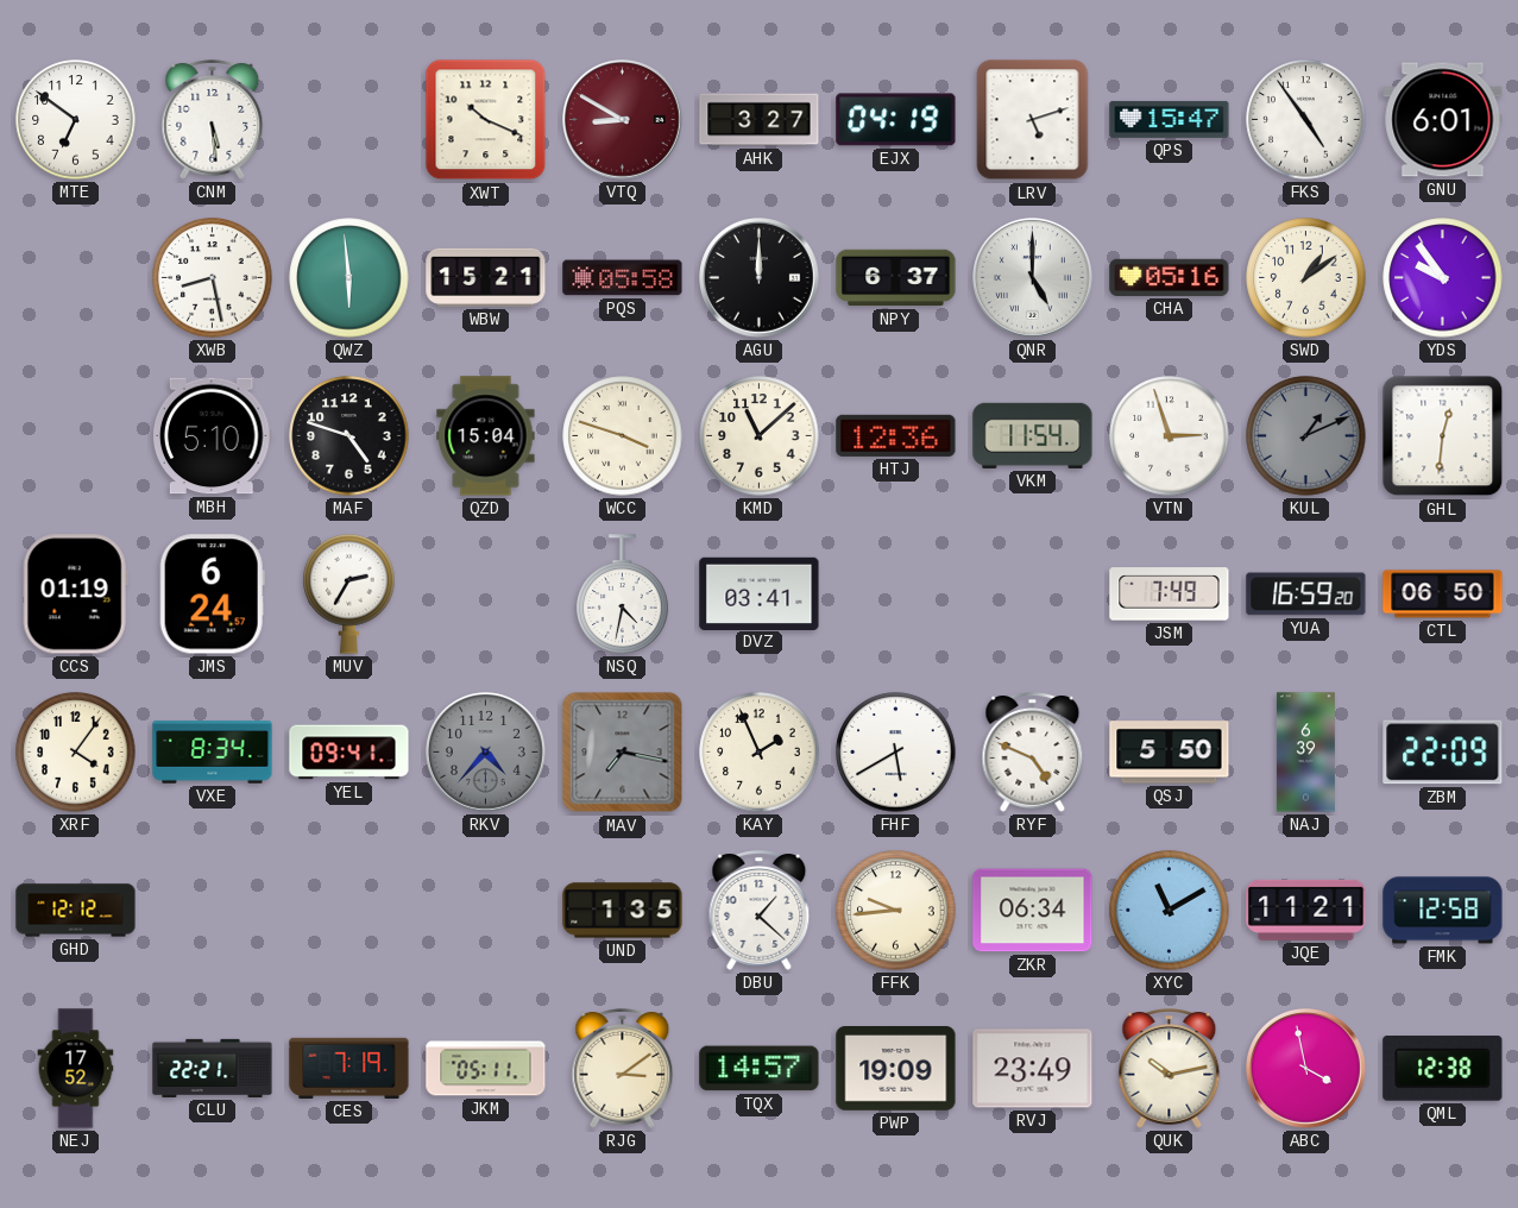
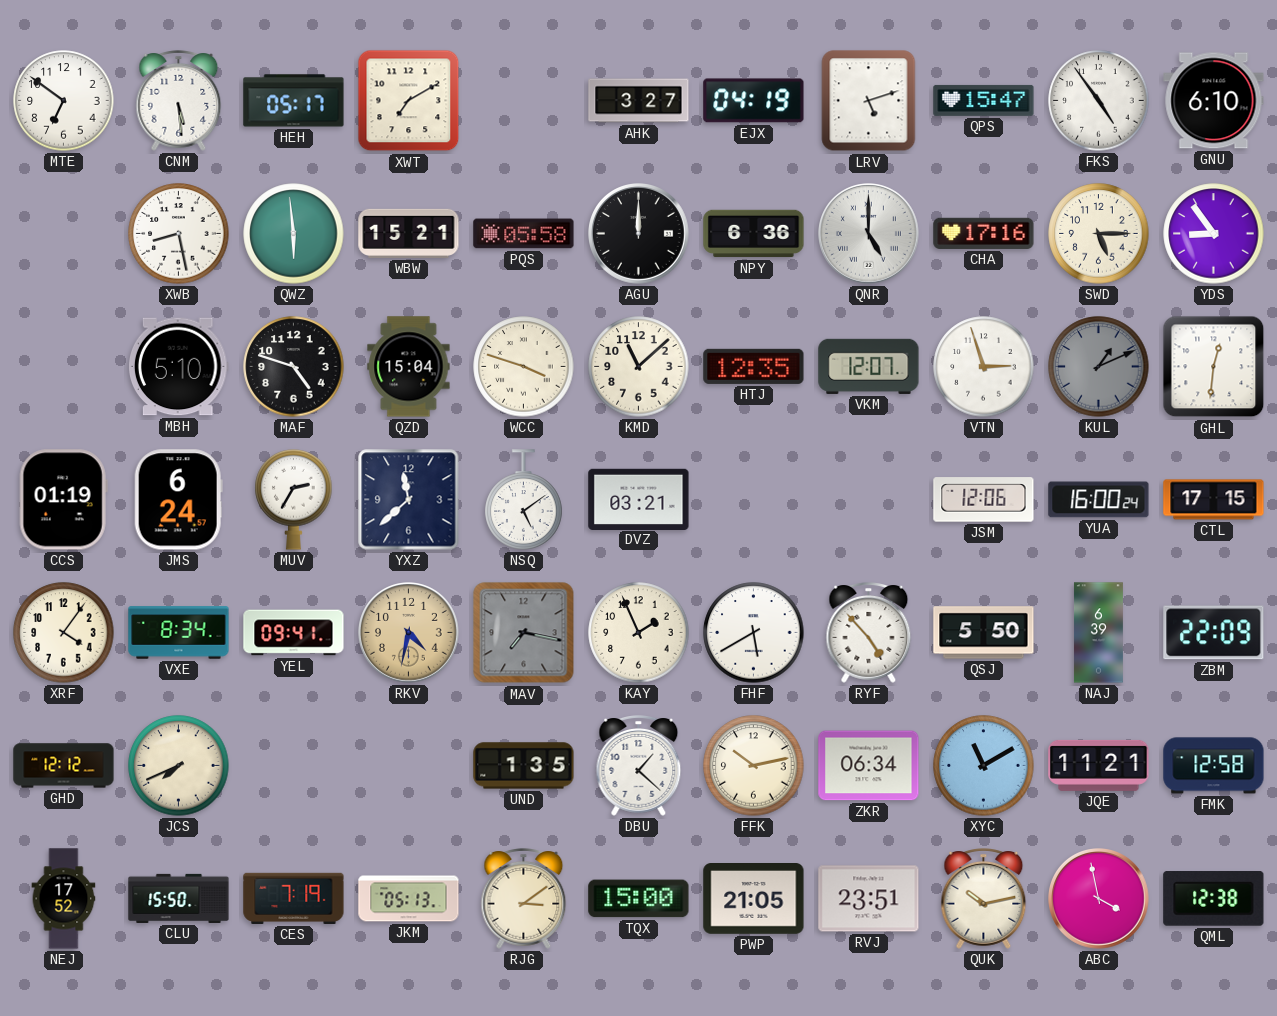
HEH: none -> 05:17
XWT: 10:19 -> 7:10
VTQ: 8:50 -> none
GNU: 6:01 -> 6:10
NPY: 6:37 -> 6:36
CHA: 05:16 -> 17:16
SWD: 1:09 -> 5:15
YDS: 9:54 -> 8:54
HTJ: 12:36 -> 12:35
VKM: 11:54 -> 12:07
YXZ: none -> 11:38
NSQ: 4:32 -> 5:09
DVZ: 03:41 -> 03:21
JSM: 7:49 -> 12:06
YUA: 16:59 -> 16:00
CTL: 06:50 -> 17:15
RKV: 4:37 -> 4:32
RKV dial: grey -> champagne
RYF: 4:49 -> 4:53
JCS: none -> 7:41
FFK: 9:44 -> 10:13
CLU: 22:21 -> 15:50
JKM: 05:11 -> 05:13
TQX: 14:57 -> 15:00
PWP: 19:09 -> 21:05
RVJ: 23:49 -> 23:51
